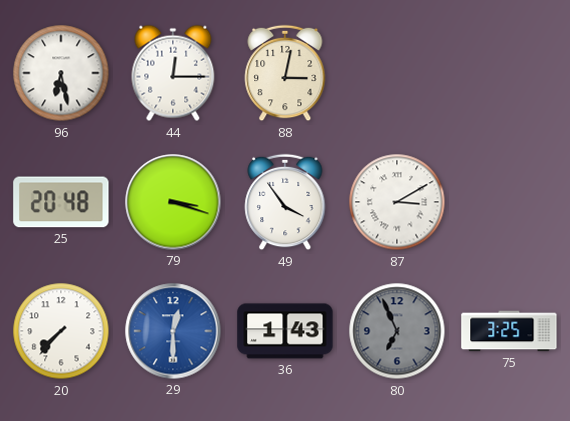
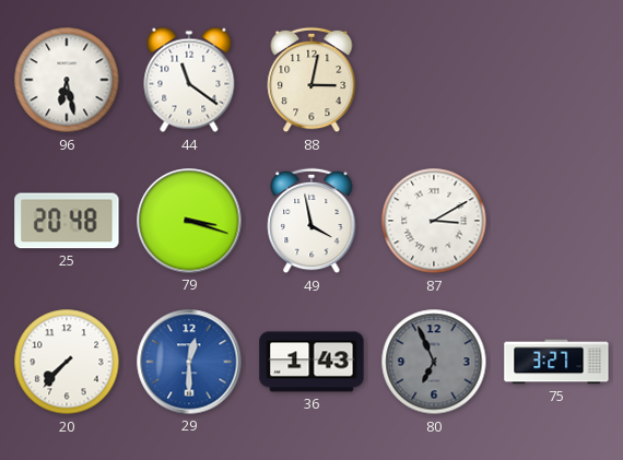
44: 12:15 -> 11:21
49: 3:54 -> 3:58
75: 3:25 -> 3:27
